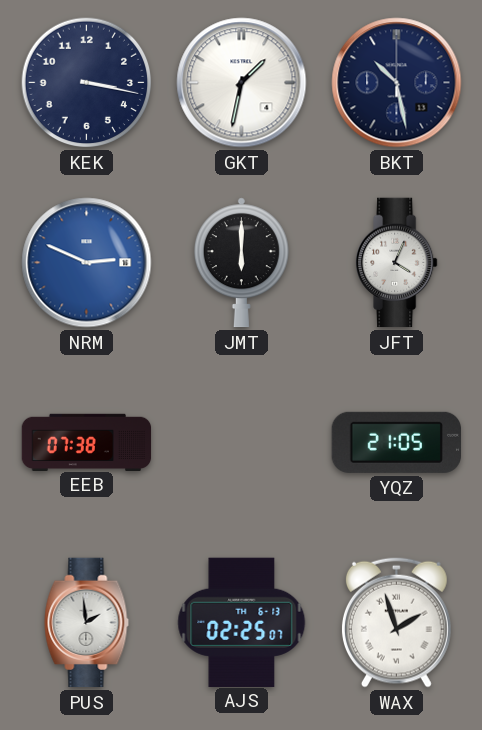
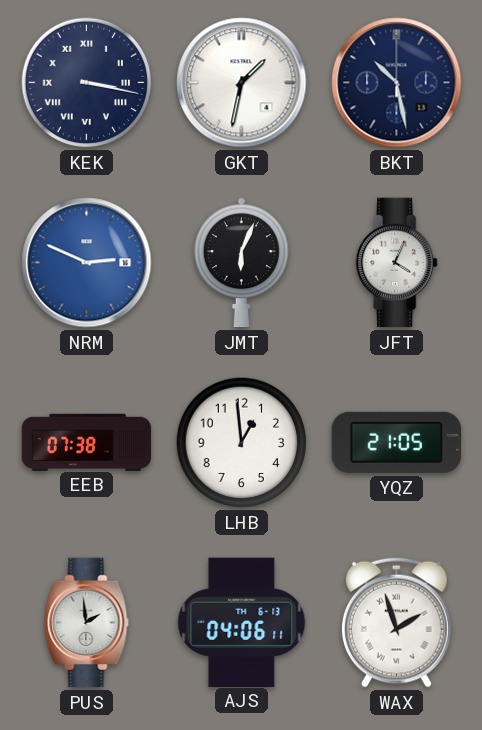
KEK numerals: Arabic -> Roman
JMT: 6:00 -> 6:04
LHB: none -> 12:59
AJS: 02:25 -> 04:06
